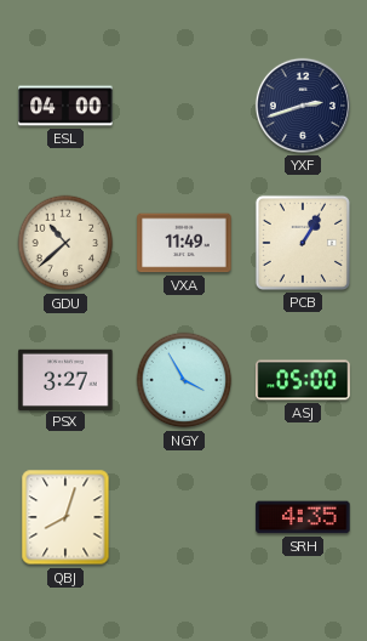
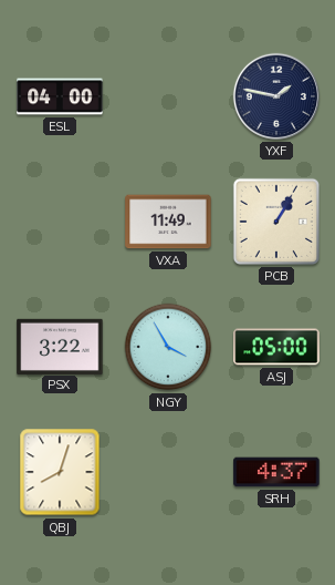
YXF: 2:42 -> 1:47
GDU: 10:38 -> none
PSX: 3:27 -> 3:22
SRH: 4:35 -> 4:37
